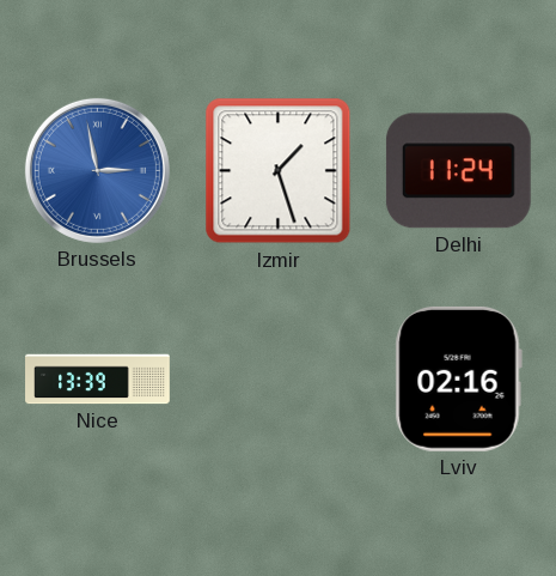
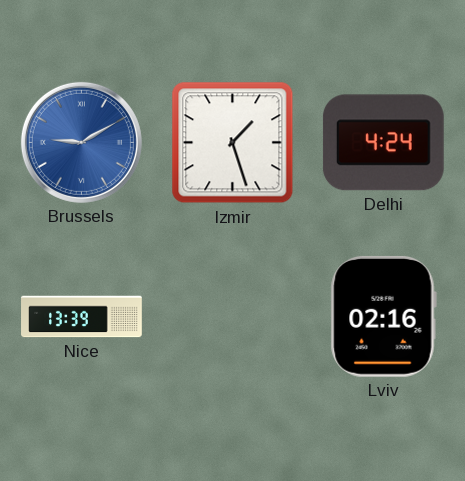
Brussels: 2:58 -> 9:10
Delhi: 11:24 -> 4:24
